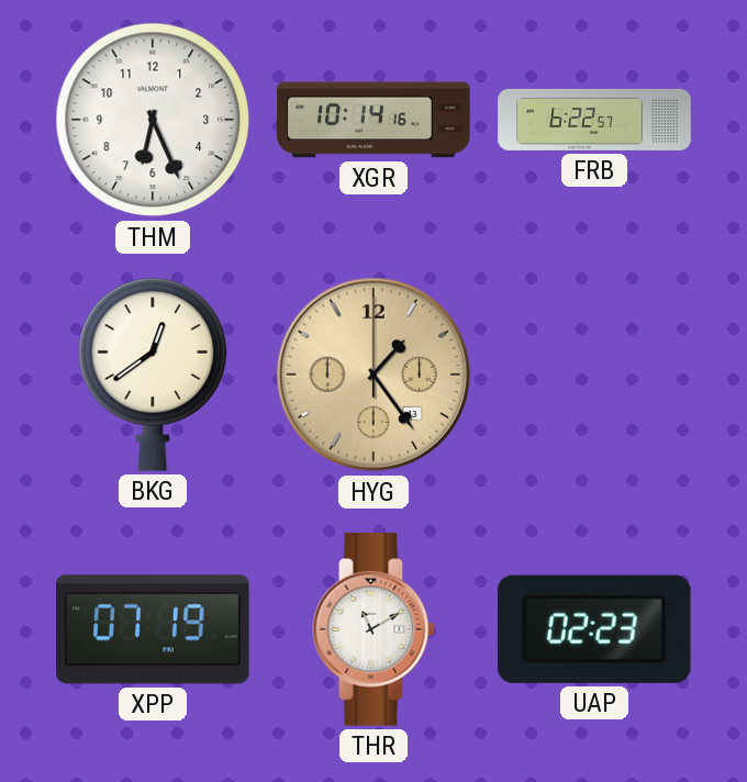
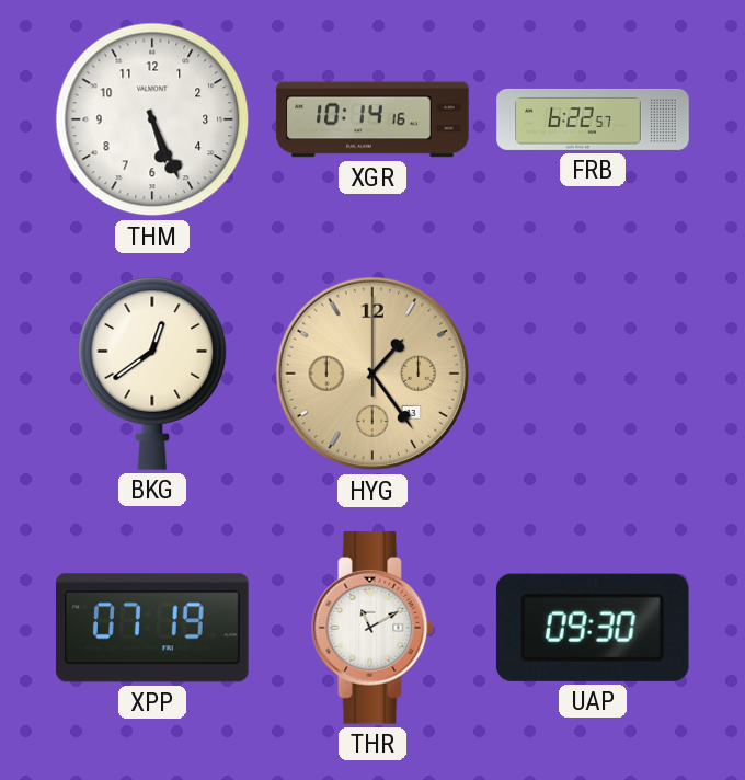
THM: 6:26 -> 5:26
UAP: 02:23 -> 09:30
